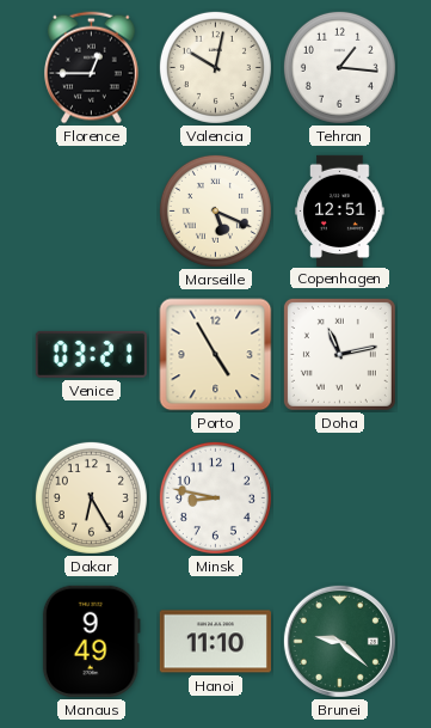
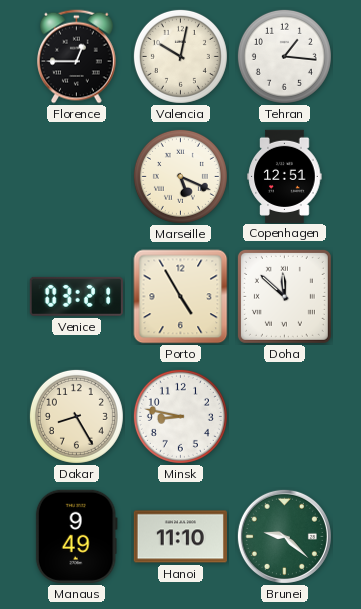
Doha: 11:13 -> 11:52
Dakar: 6:25 -> 8:25
